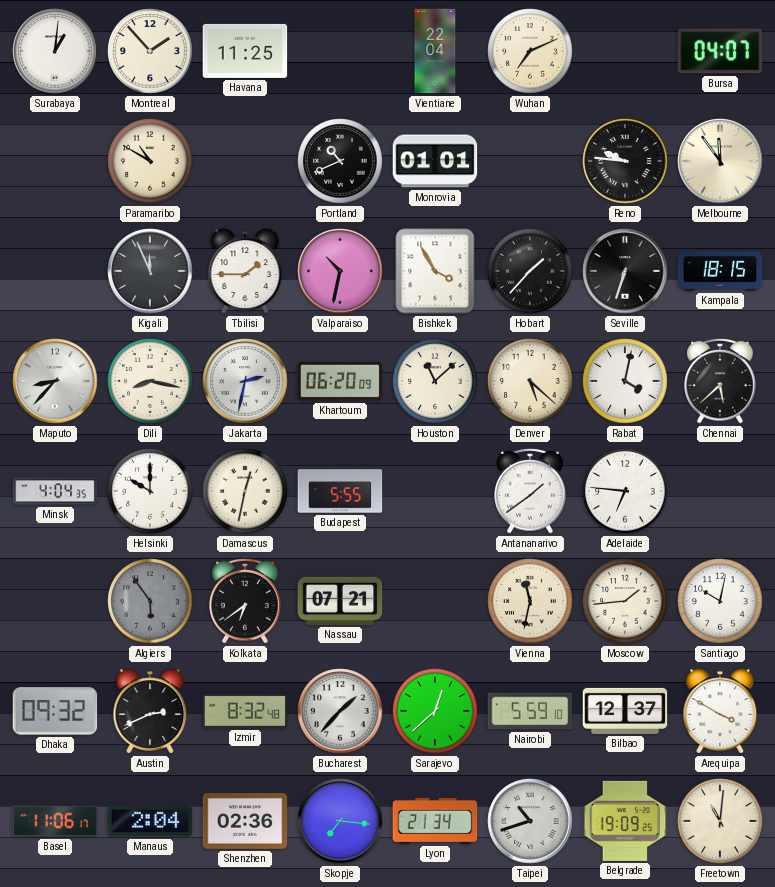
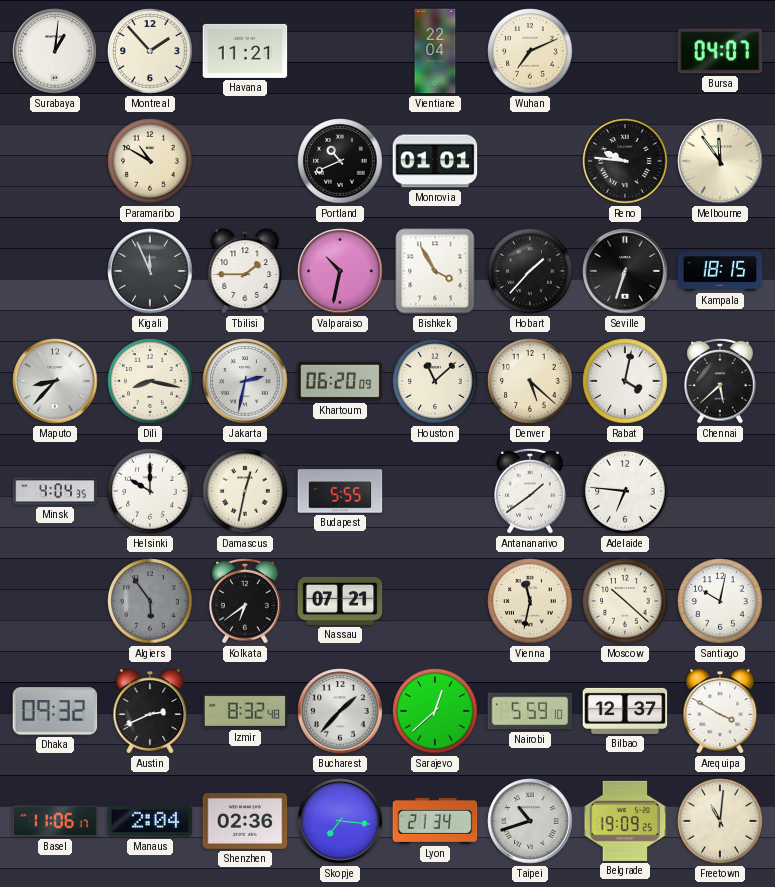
Havana: 11:25 -> 11:21
Moscow: 1:44 -> 10:22
